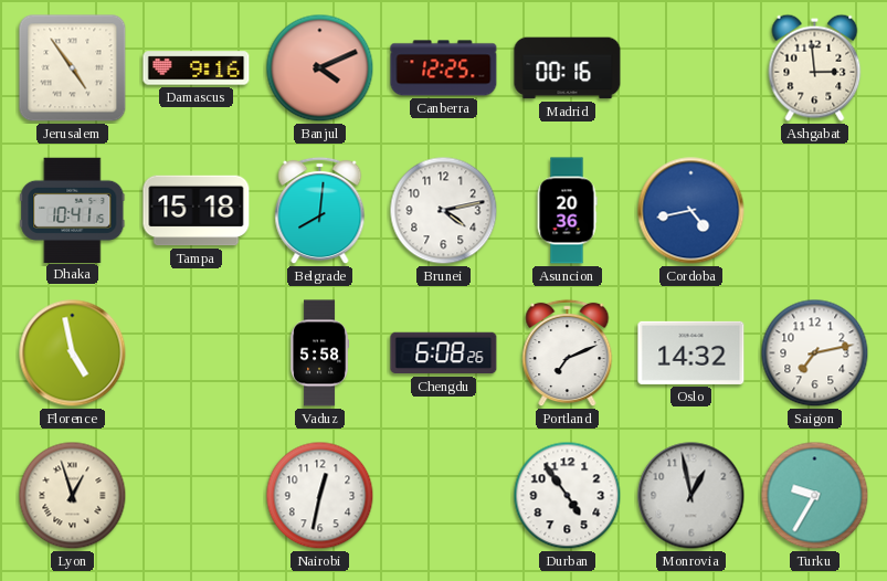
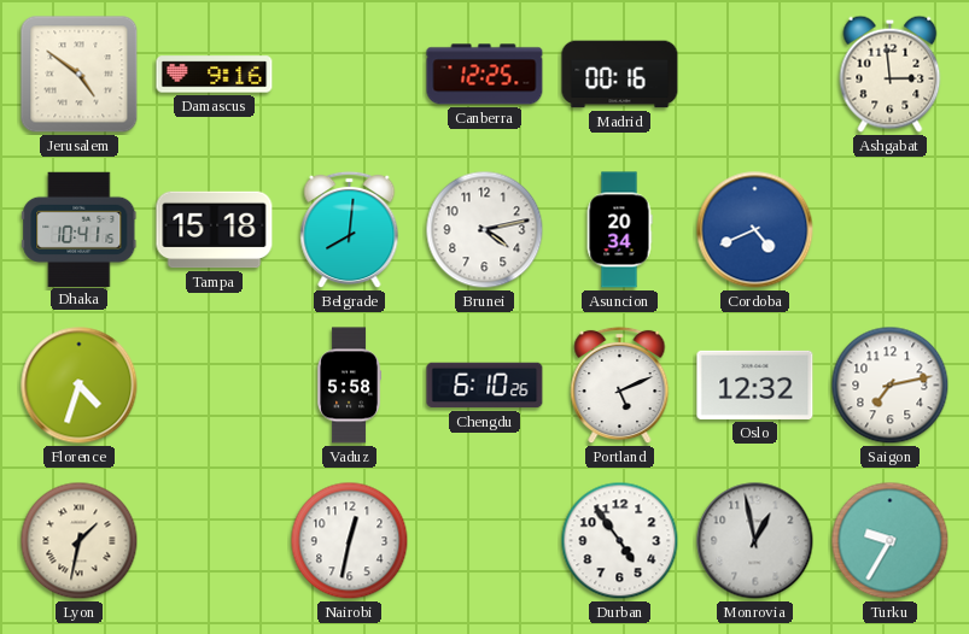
Jerusalem: 4:54 -> 4:51
Banjul: 4:11 -> none
Asuncion: 20:36 -> 20:34
Cordoba: 4:43 -> 4:41
Florence: 4:58 -> 4:33
Chengdu: 6:08 -> 6:10
Portland: 7:11 -> 5:11
Oslo: 14:32 -> 12:32
Lyon: 12:57 -> 1:32
